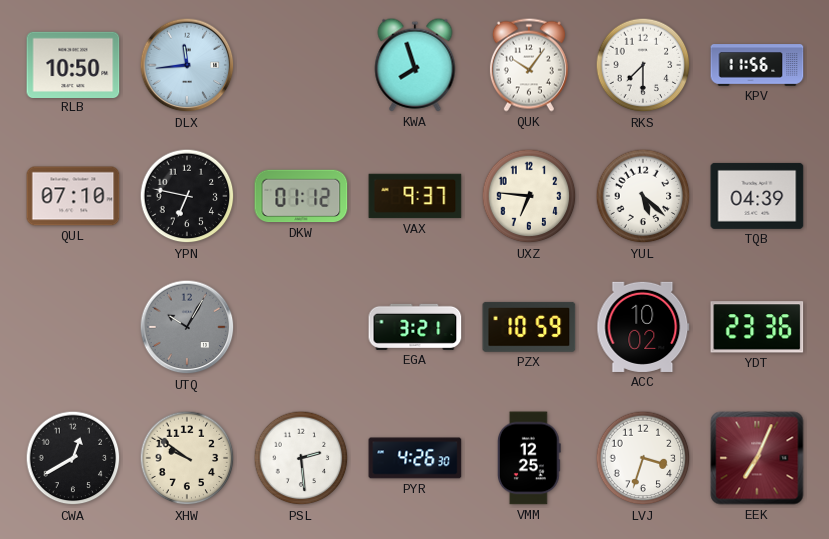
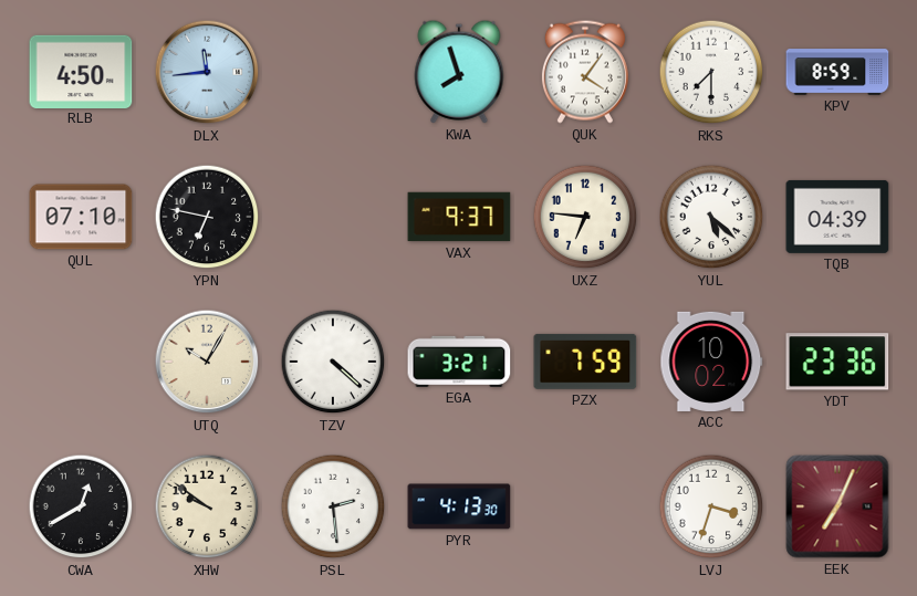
RLB: 10:50 -> 4:50
QUK: 10:06 -> 4:06
KPV: 11:56 -> 8:59
DKW: 01:12 -> none
UTQ dial: grey -> cream
TZV: none -> 4:22
PZX: 10:59 -> 7:59
PYR: 4:26 -> 4:13
VMM: 12:25 -> none
